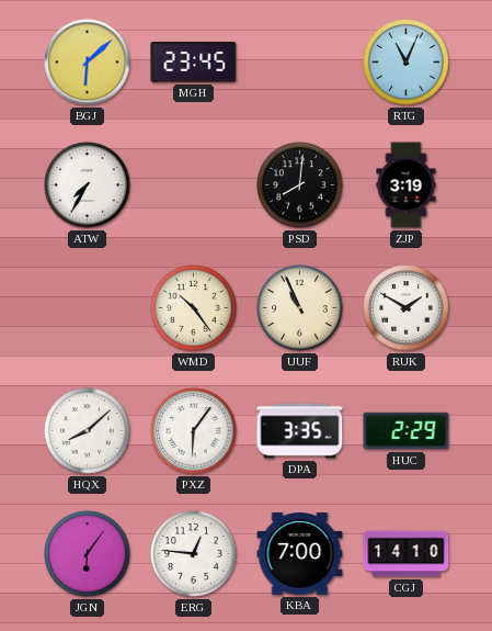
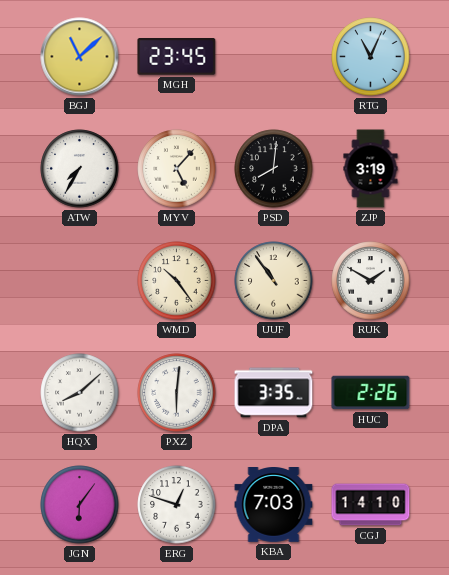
BGJ: 6:08 -> 11:08
MYV: none -> 5:07
UUF: 10:56 -> 10:54
PXZ: 6:06 -> 6:01
HUC: 2:29 -> 2:26
ERG: 12:46 -> 12:48
KBA: 7:00 -> 7:03
